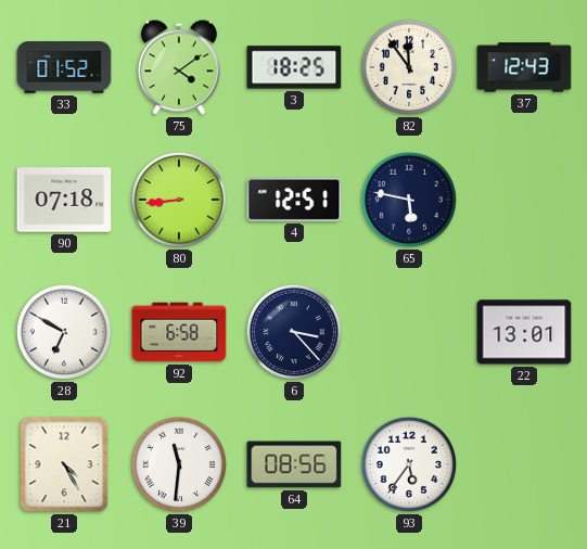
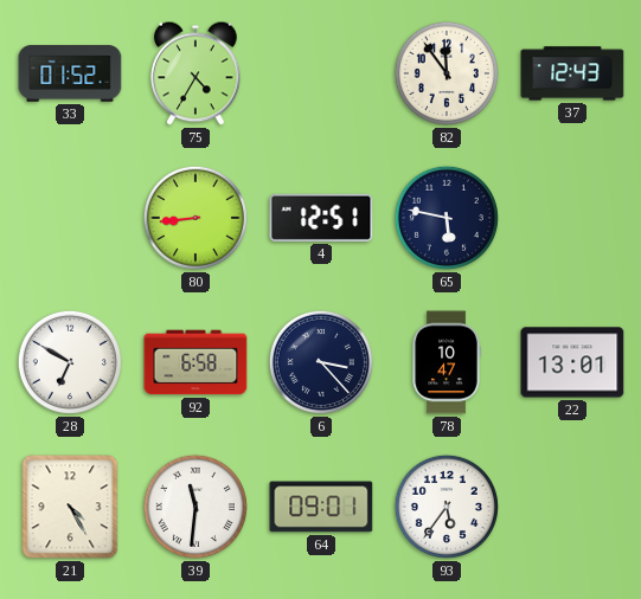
75: 4:09 -> 4:35
3: 18:25 -> none
90: 07:18 -> none
78: none -> 10:47
64: 08:56 -> 09:01
